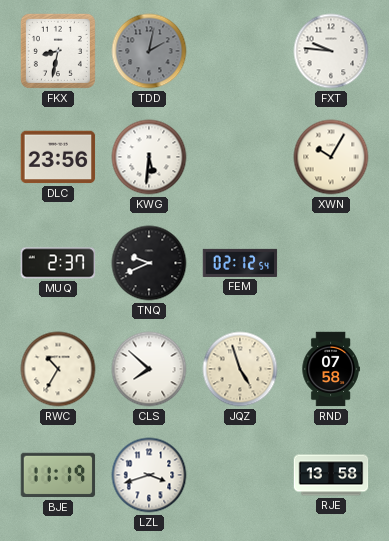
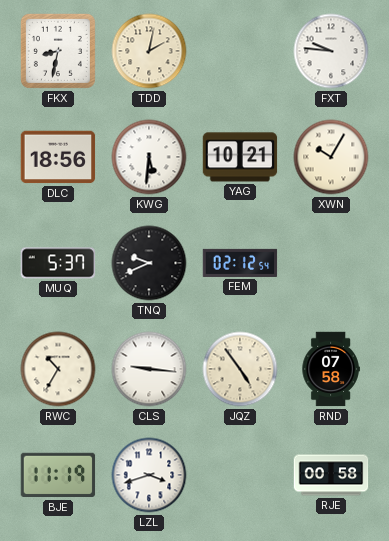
TDD dial: grey -> cream
DLC: 23:56 -> 18:56
YAG: none -> 10:21
MUQ: 2:37 -> 5:37
CLS: 7:52 -> 9:16
JQZ: 4:57 -> 4:54
RJE: 13:58 -> 00:58
